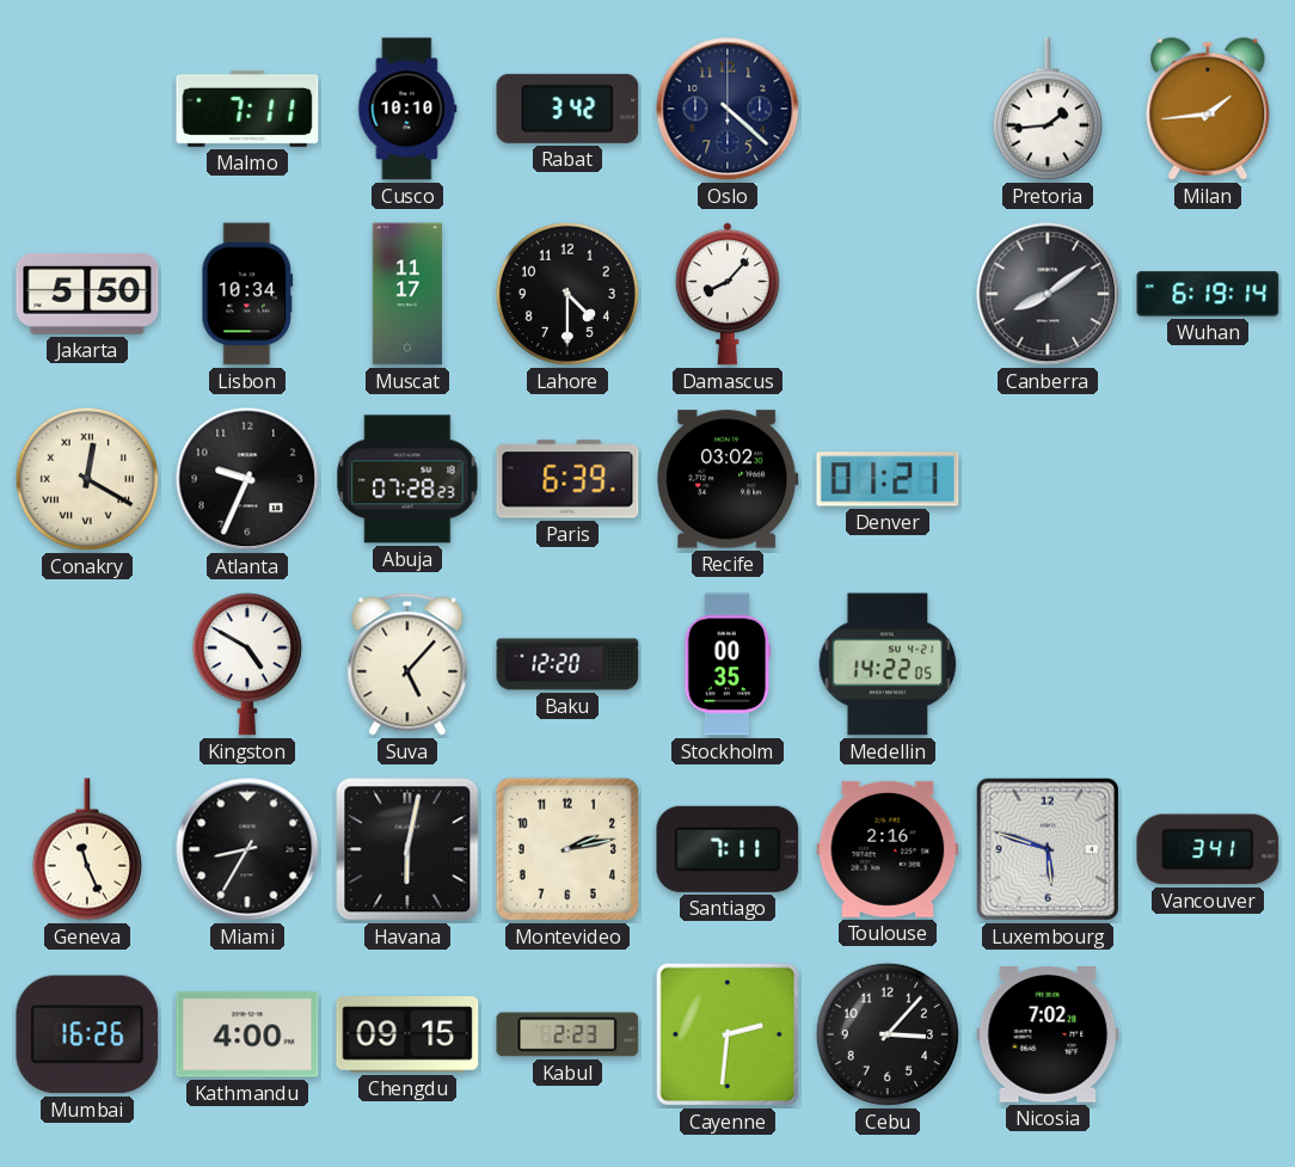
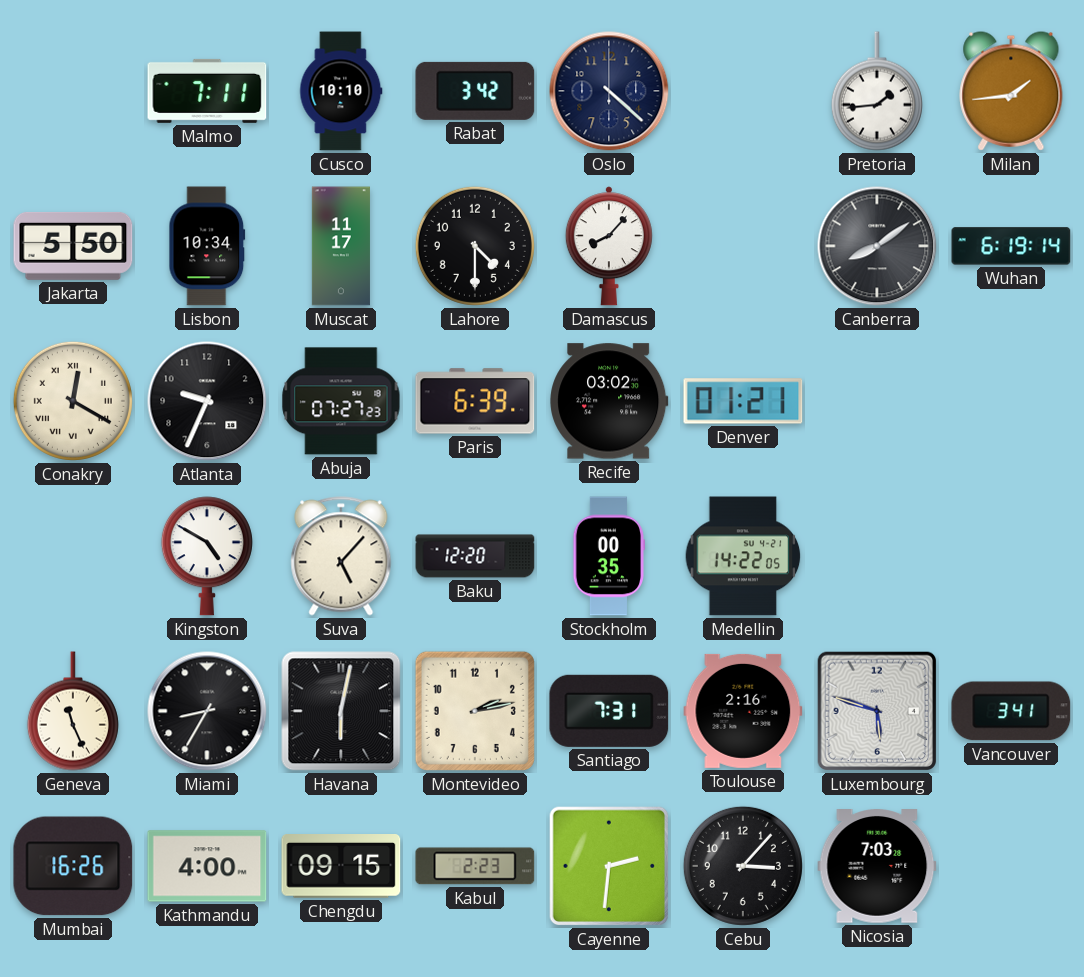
Abuja: 07:28 -> 07:27
Santiago: 7:11 -> 7:31
Nicosia: 7:02 -> 7:03
